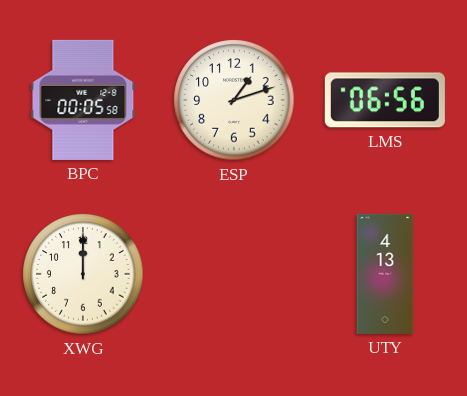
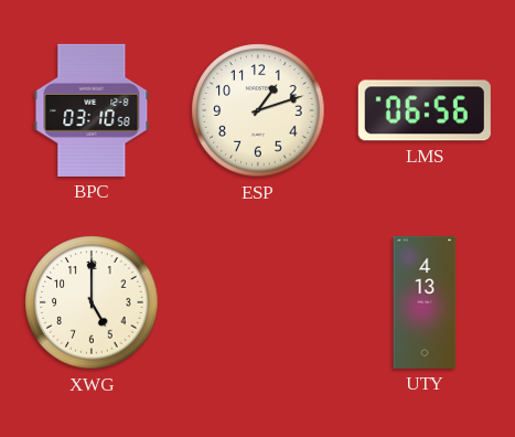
BPC: 00:05 -> 03:10
XWG: 12:00 -> 5:00
